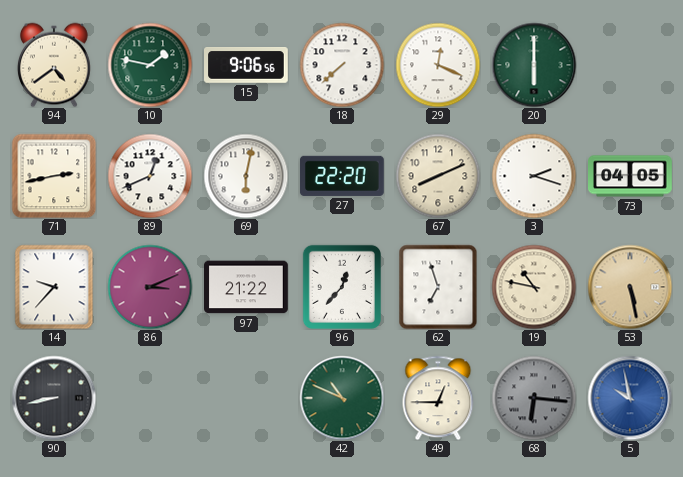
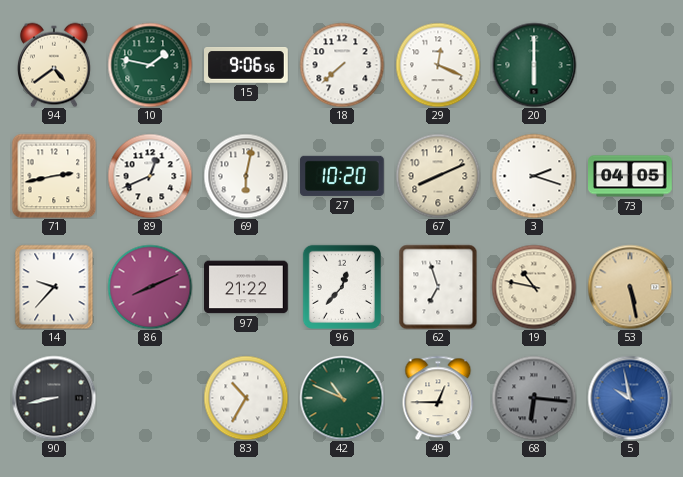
27: 22:20 -> 10:20
86: 3:11 -> 8:11
83: none -> 10:35
